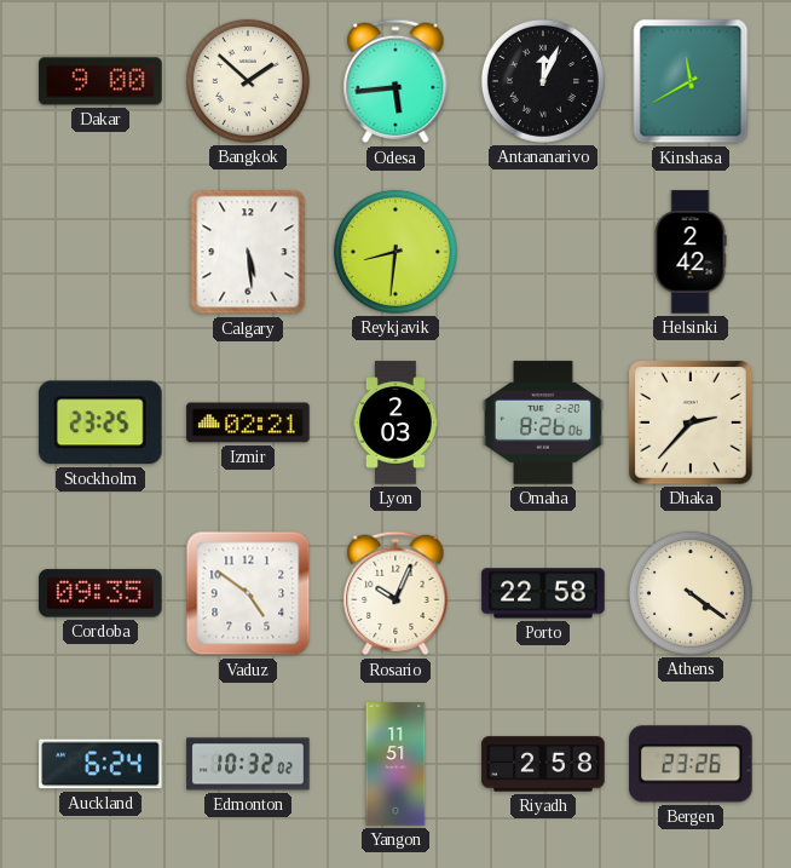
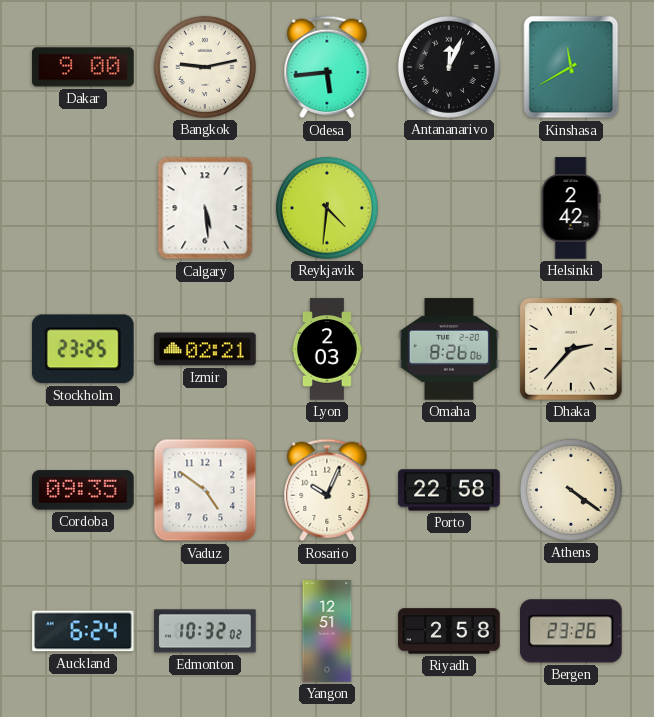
Bangkok: 1:52 -> 9:13
Reykjavik: 8:31 -> 4:31
Yangon: 11:51 -> 12:51
